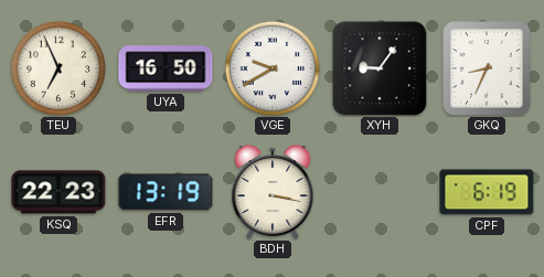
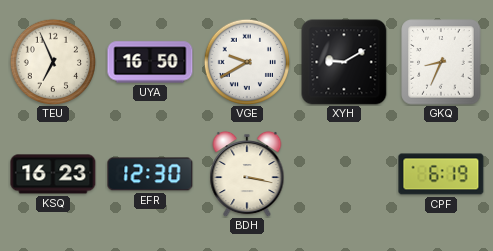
XYH: 9:06 -> 9:10
KSQ: 22:23 -> 16:23
EFR: 13:19 -> 12:30
